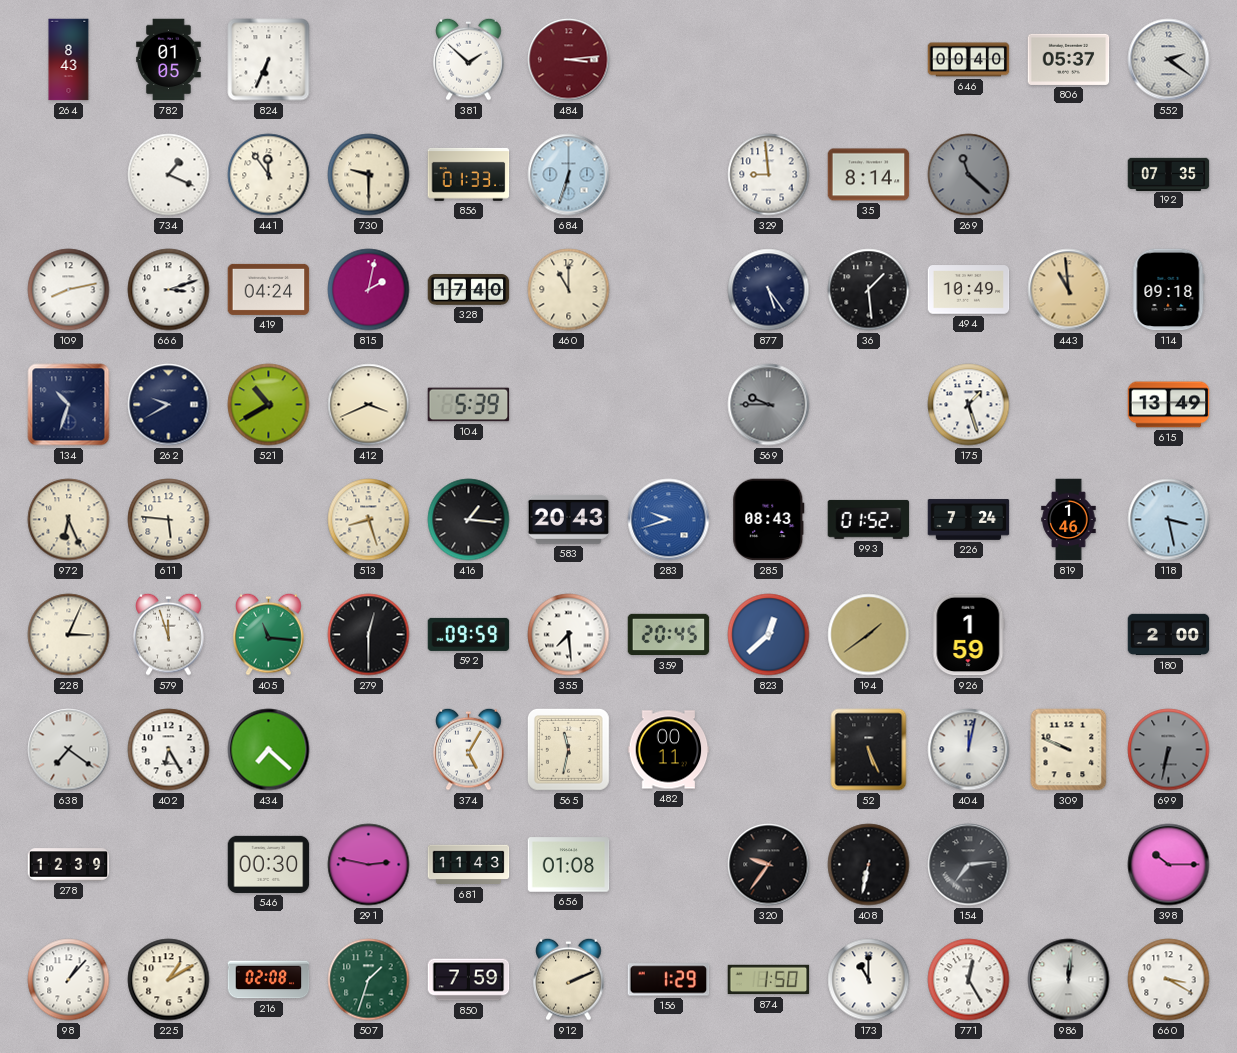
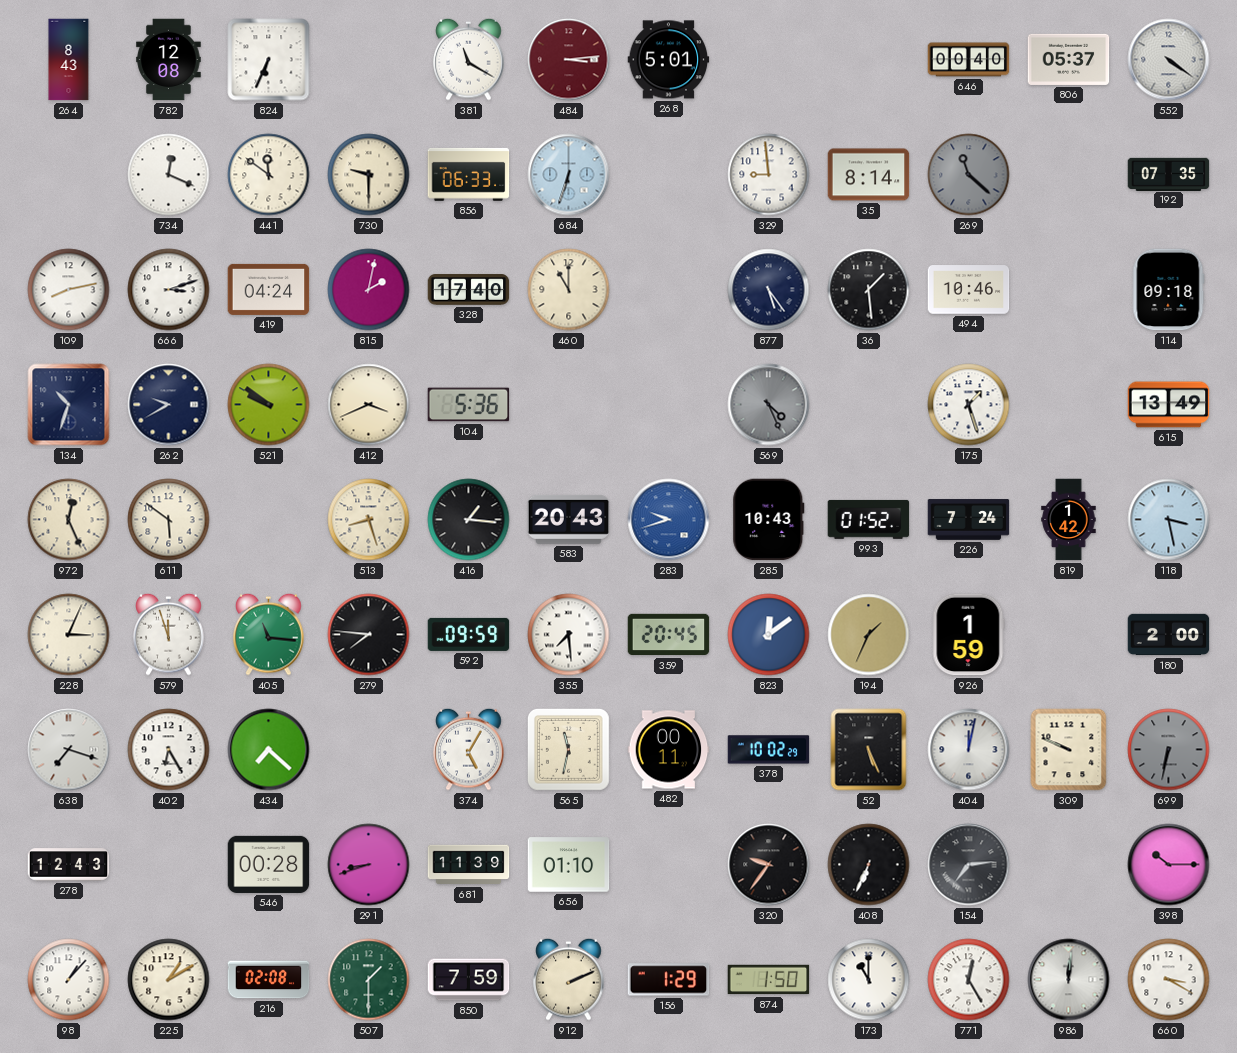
782: 01:05 -> 12:08
381: 1:52 -> 11:20
268: none -> 5:01
552: 2:21 -> 4:21
734: 1:19 -> 12:19
441: 11:54 -> 11:51
856: 01:33 -> 06:33
494: 10:49 -> 10:46
443: 10:59 -> none
521: 10:40 -> 9:51
104: 5:39 -> 5:36
569: 9:45 -> 4:26
972: 6:26 -> 12:26
611: 5:46 -> 5:51
285: 08:43 -> 10:43
819: 1:46 -> 1:42
279: 12:30 -> 7:46
823: 12:38 -> 12:09
194: 1:39 -> 1:34
638: 7:21 -> 7:18
378: none -> 10:02
278: 12:39 -> 12:43
546: 00:30 -> 00:28
291: 2:47 -> 8:42
681: 11:43 -> 11:39
656: 01:08 -> 01:10
408: 6:32 -> 6:34
507: 1:33 -> 1:30
